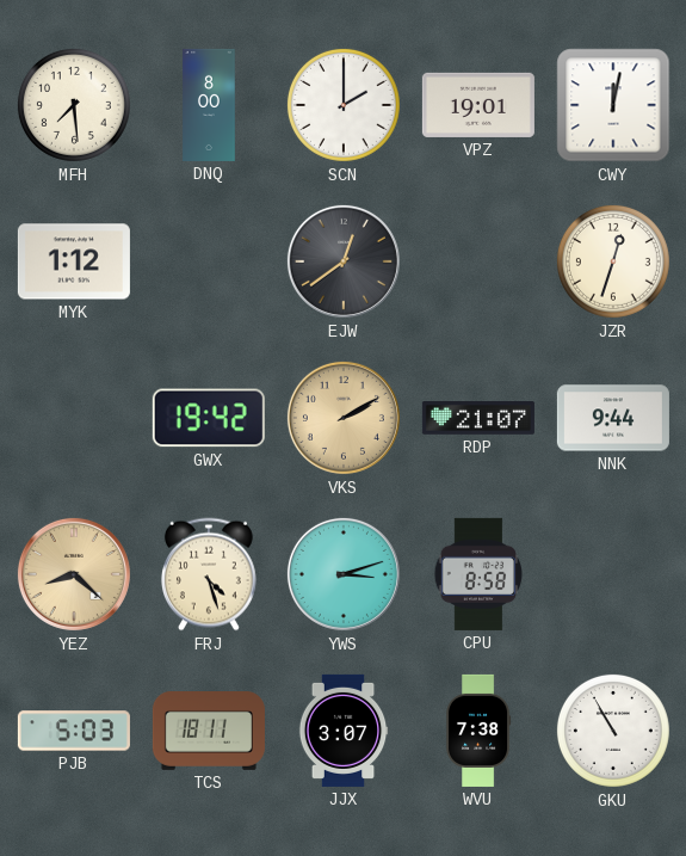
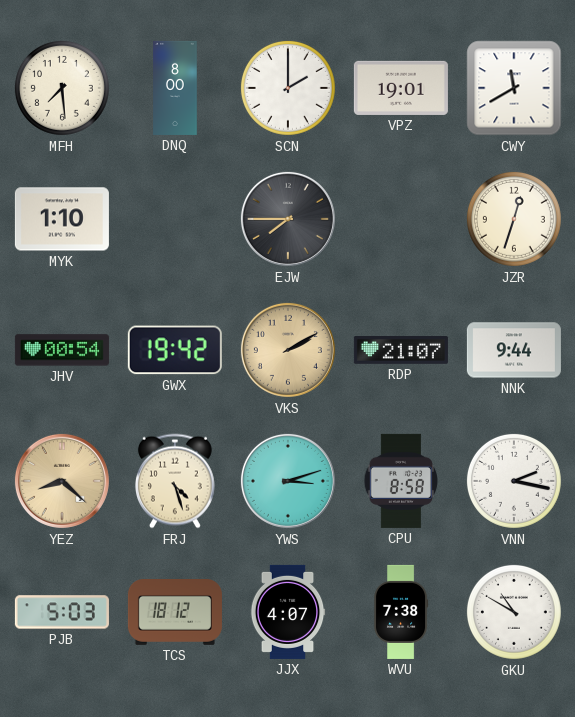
CWY: 12:02 -> 11:40
MYK: 1:12 -> 1:10
EJW: 12:39 -> 7:45
JHV: none -> 00:54
VNN: none -> 2:17
TCS: 18:11 -> 18:12
JJX: 3:07 -> 4:07
GKU: 10:55 -> 10:50
